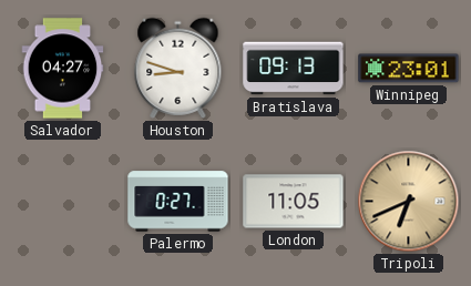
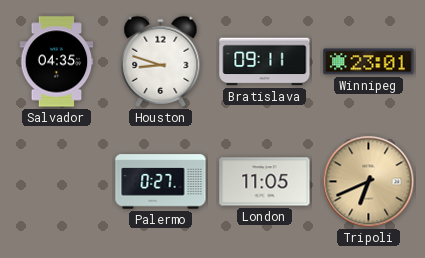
Salvador: 04:27 -> 04:35
Bratislava: 09:13 -> 09:11
